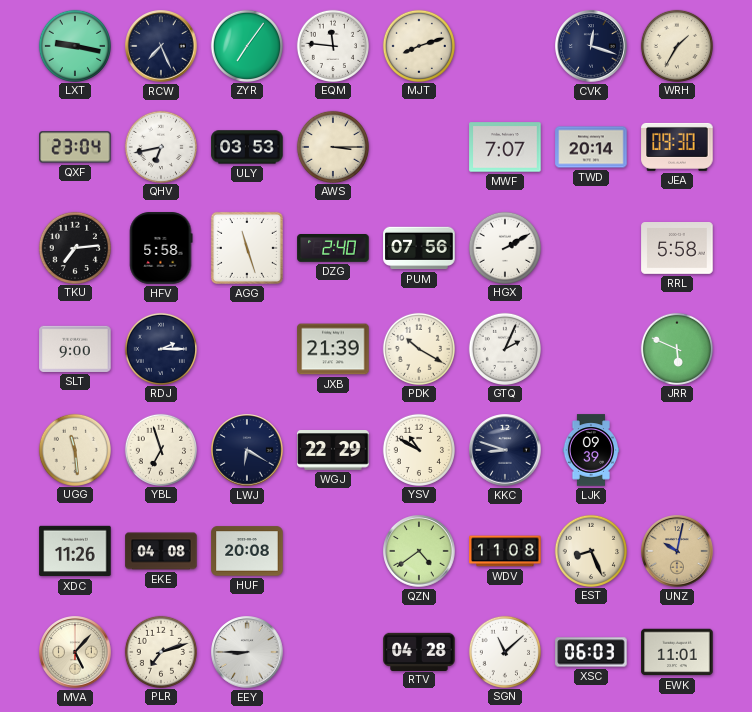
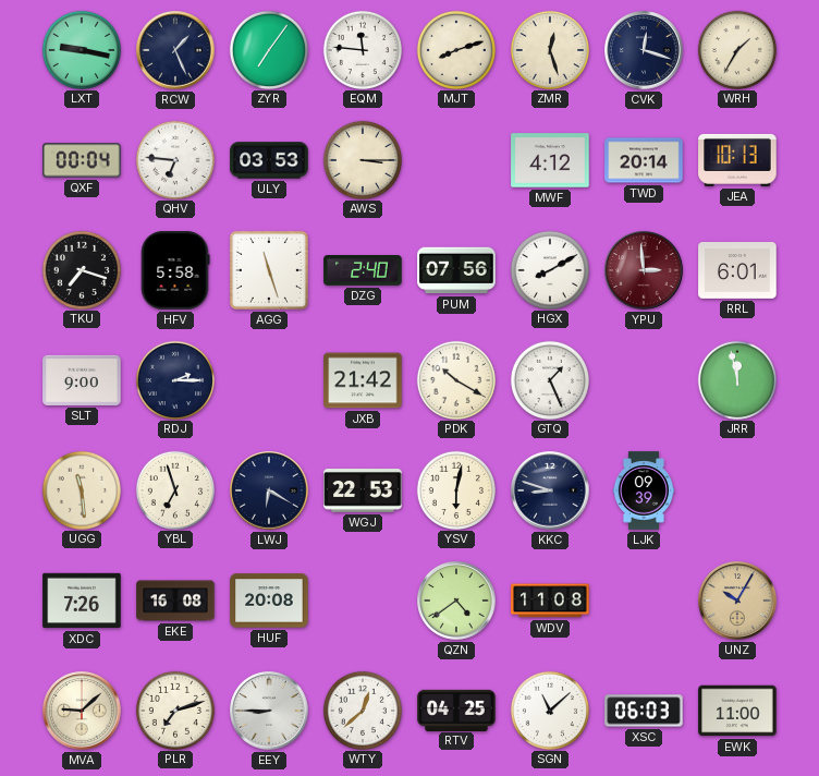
RCW: 7:26 -> 1:26
ZMR: none -> 12:27
QXF: 23:04 -> 00:04
QHV: 6:43 -> 6:46
MWF: 7:07 -> 4:12
JEA: 09:30 -> 10:13
TKU: 7:14 -> 7:18
HGX: 2:10 -> 8:10
YPU: none -> 2:59
RRL: 5:58 -> 6:01
JXB: 21:39 -> 21:42
GTQ: 2:04 -> 1:26
JRR: 5:49 -> 11:58
WGJ: 22:29 -> 22:53
YSV: 10:50 -> 6:02
XDC: 11:26 -> 7:26
EKE: 04:08 -> 16:08
EST: 8:26 -> none
UNZ: 10:02 -> 10:05
MVA: 5:07 -> 9:08
WTY: none -> 12:38
RTV: 04:28 -> 04:25
EWK: 11:01 -> 11:00
